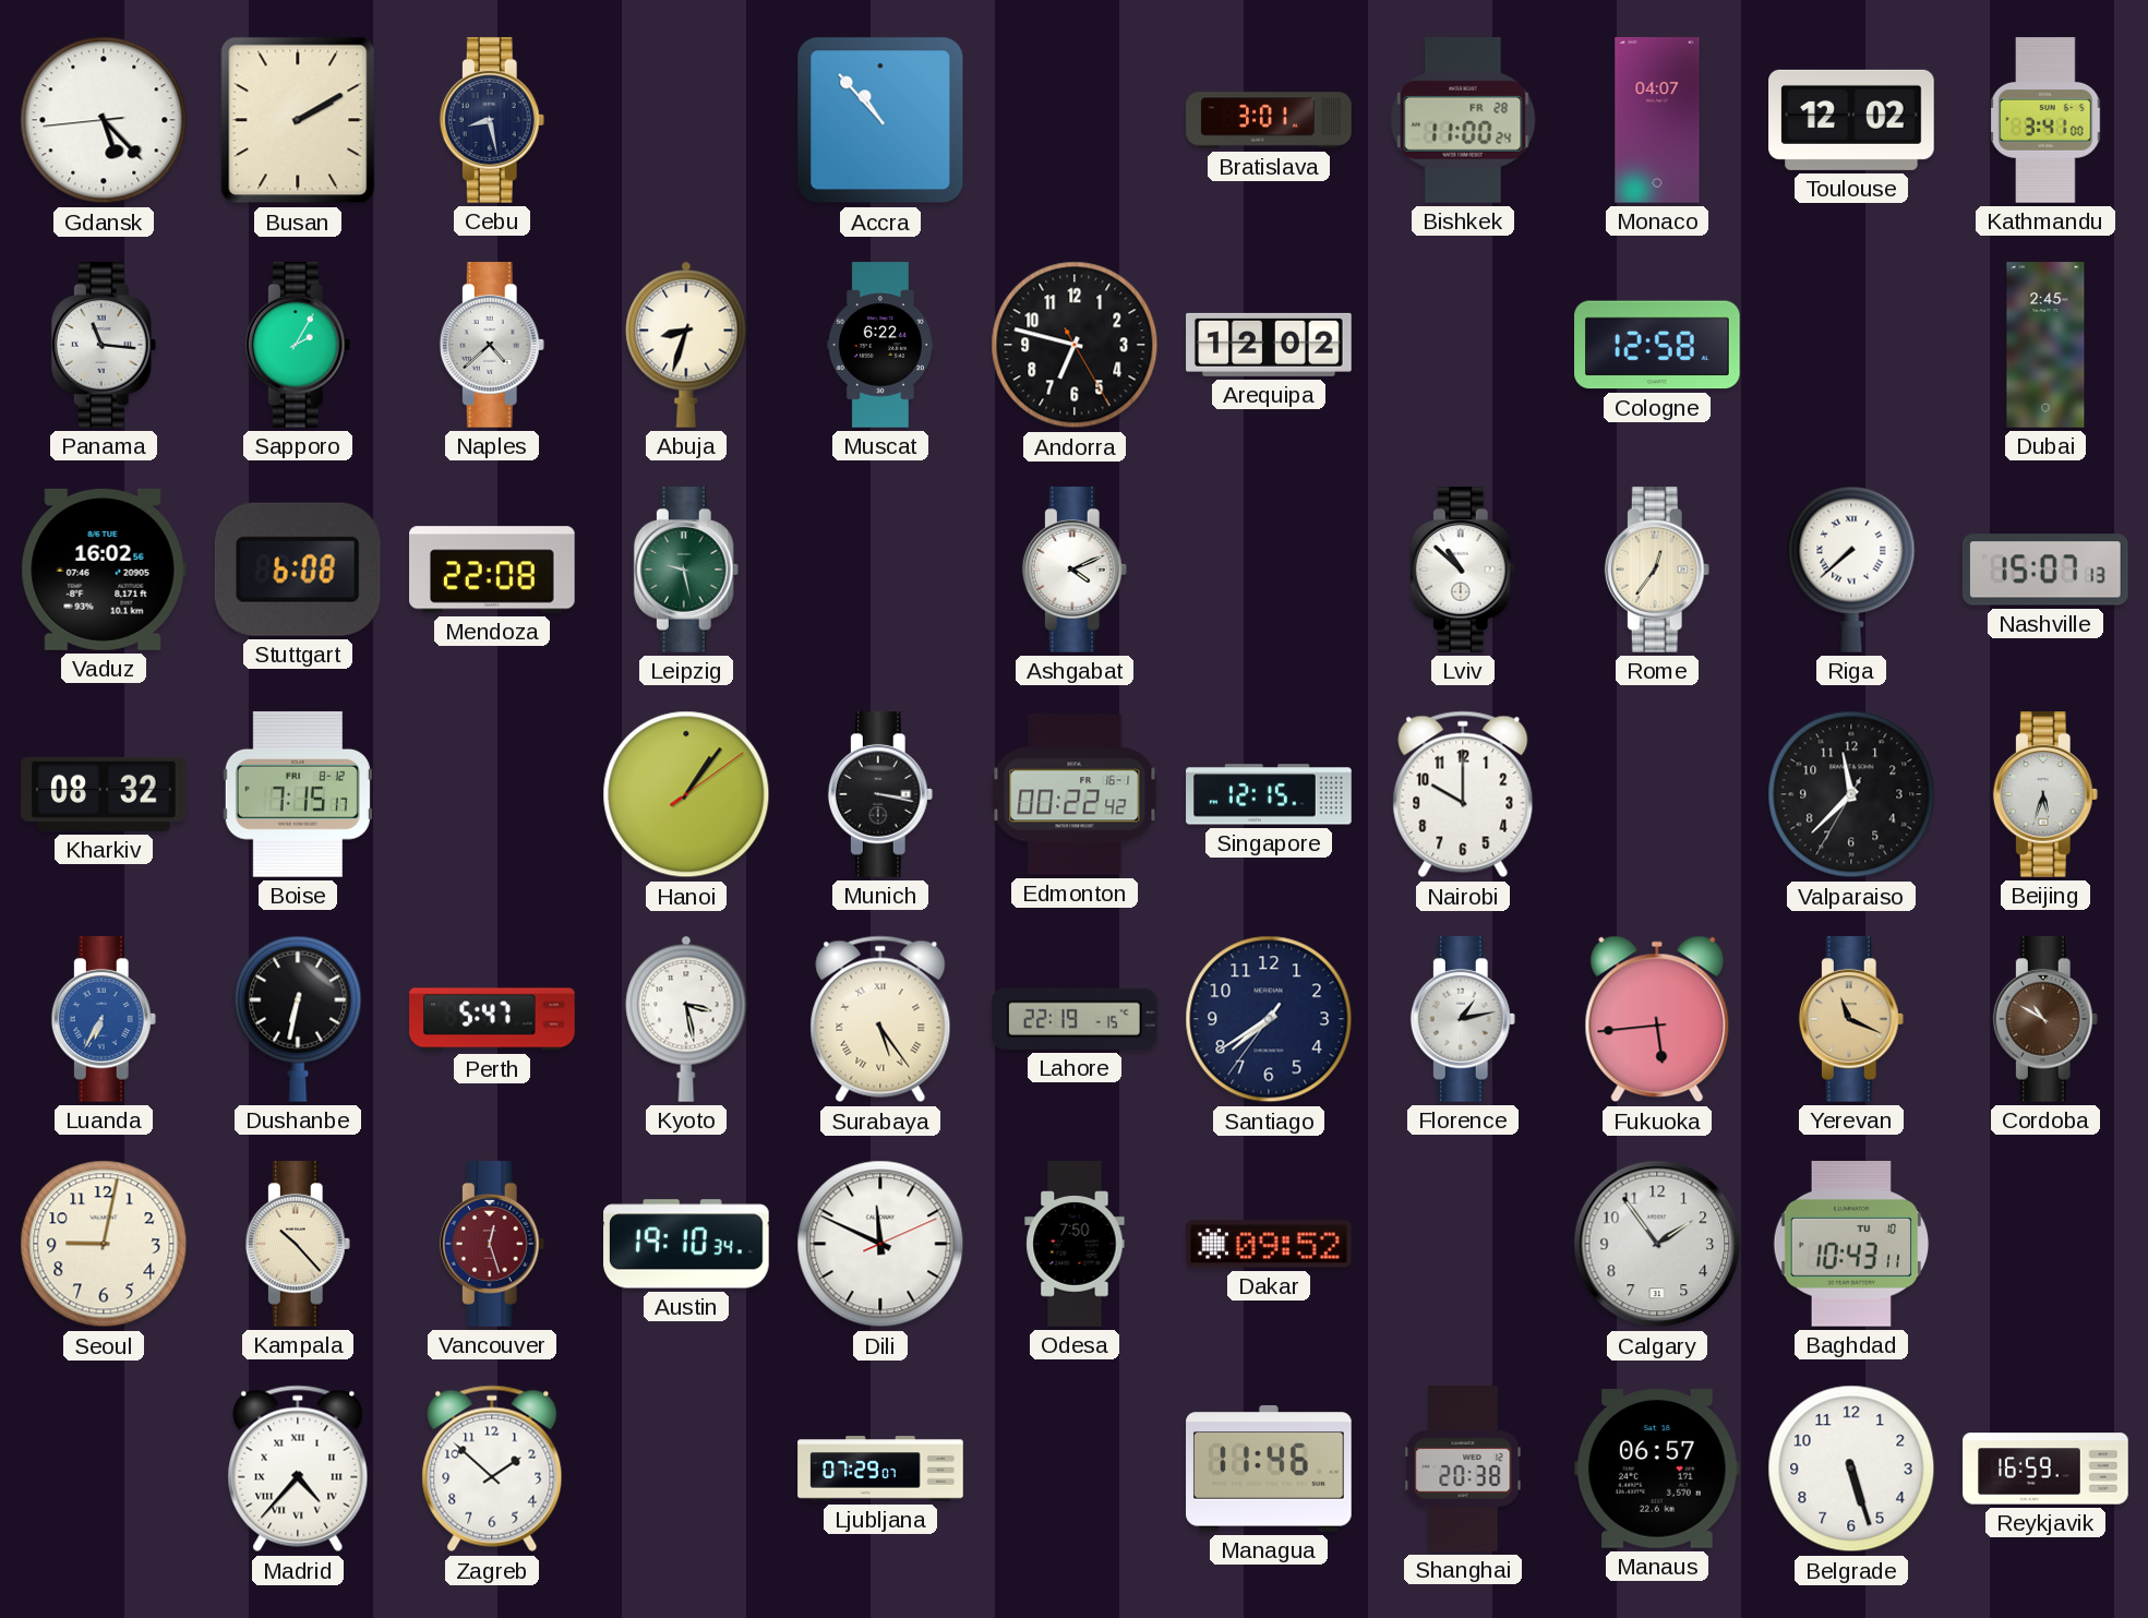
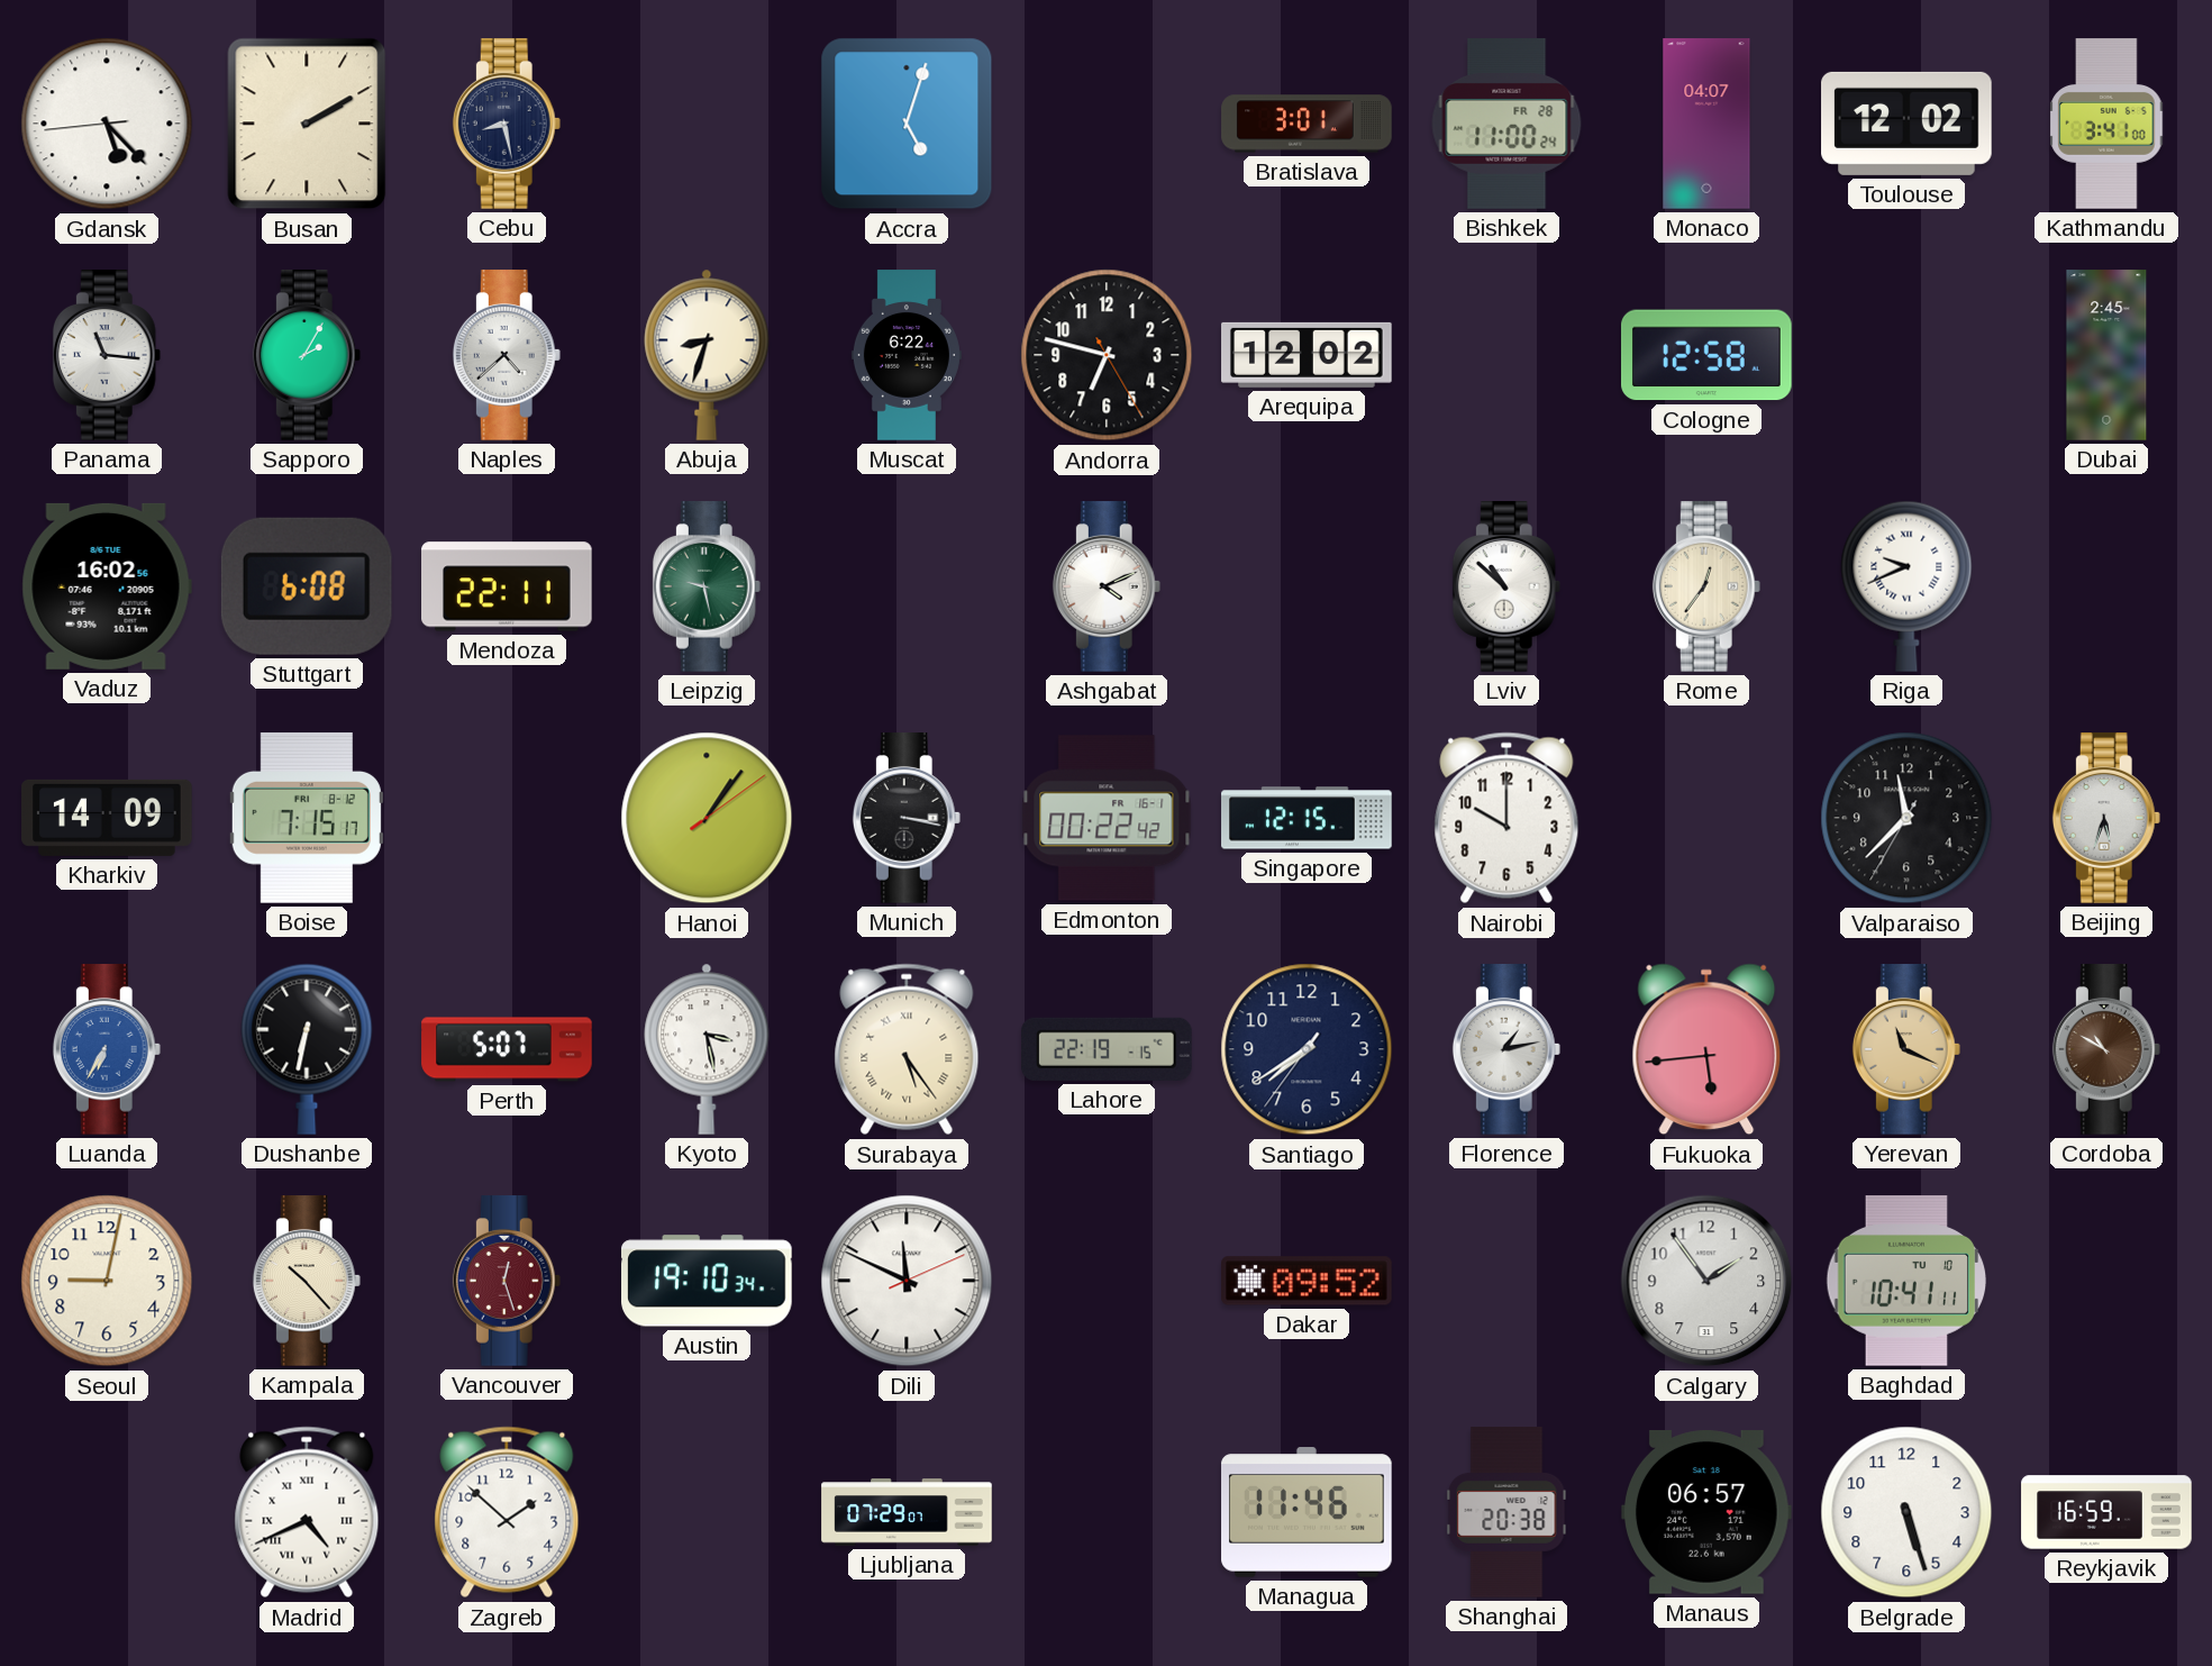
Accra: 10:53 -> 5:03
Mendoza: 22:08 -> 22:11
Riga: 7:38 -> 9:41
Nashville: 15:07 -> none
Kharkiv: 08:32 -> 14:09
Perth: 5:47 -> 5:07
Odesa: 7:50 -> none
Baghdad: 10:43 -> 10:41
Madrid: 4:37 -> 4:41
